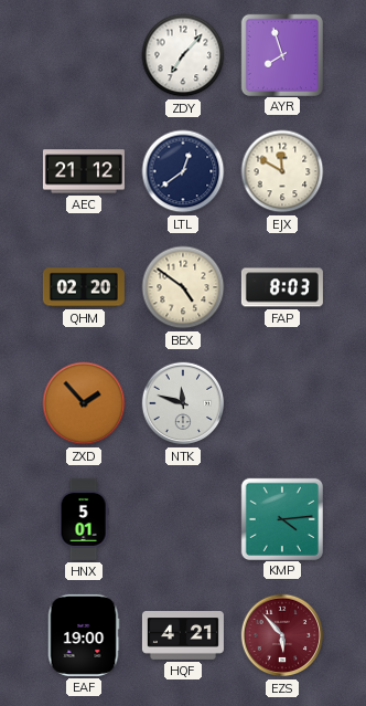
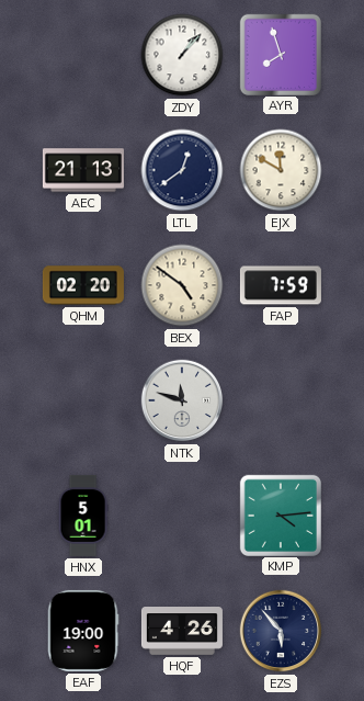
ZDY: 7:07 -> 1:07
AEC: 21:12 -> 21:13
FAP: 8:03 -> 7:59
ZXD: 1:53 -> none
HQF: 4:21 -> 4:26
EZS dial: burgundy -> navy
